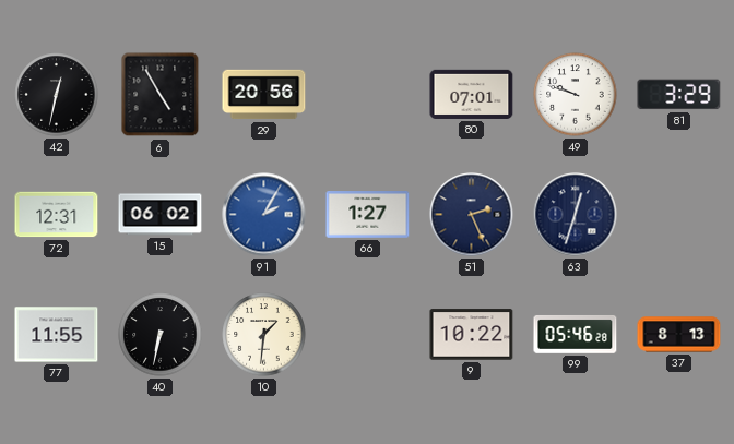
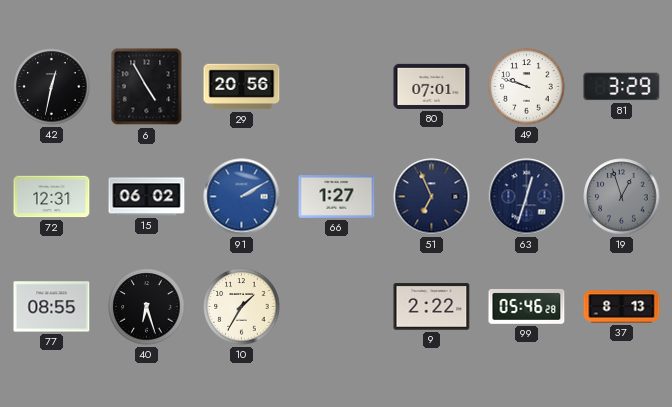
91: 2:05 -> 2:10
51: 2:26 -> 6:56
19: none -> 12:57
77: 11:55 -> 08:55
40: 6:32 -> 6:27
10: 1:31 -> 1:35
9: 10:22 -> 2:22
